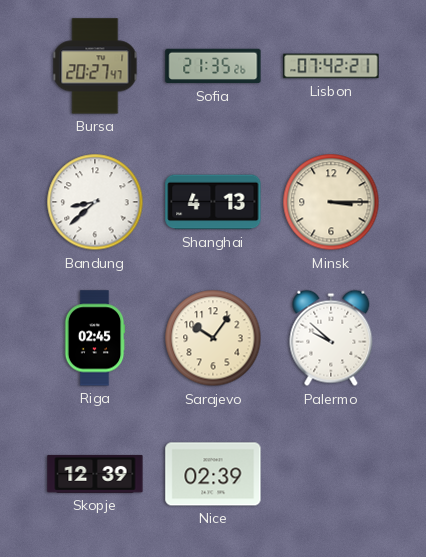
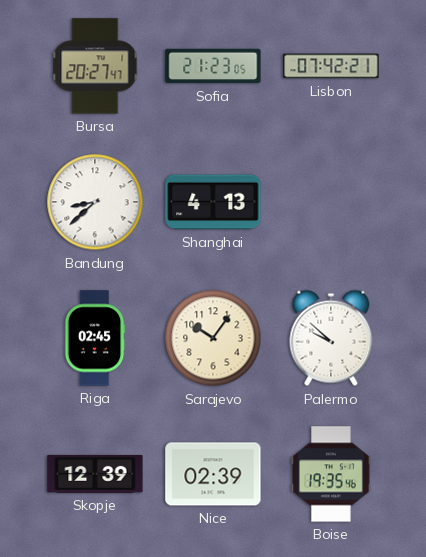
Sofia: 21:35 -> 21:23
Minsk: 3:15 -> none
Boise: none -> 19:35
